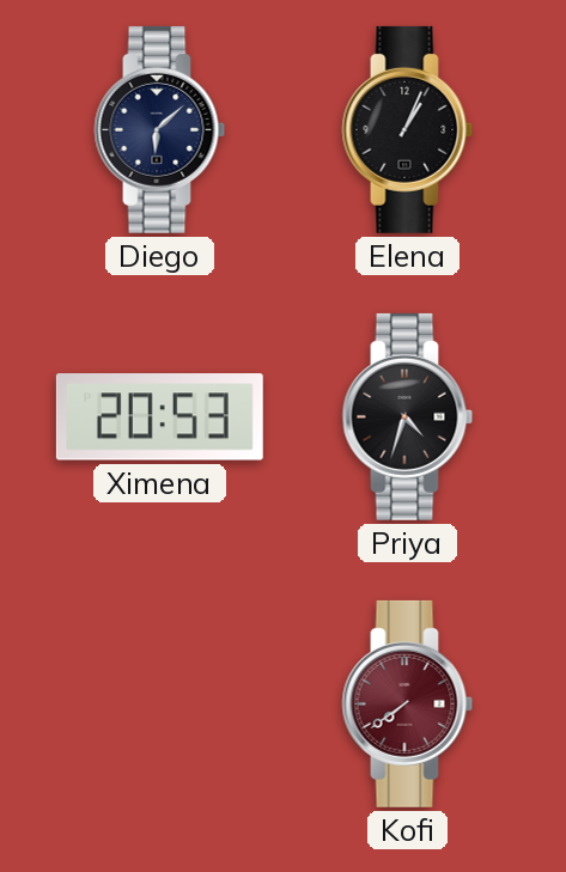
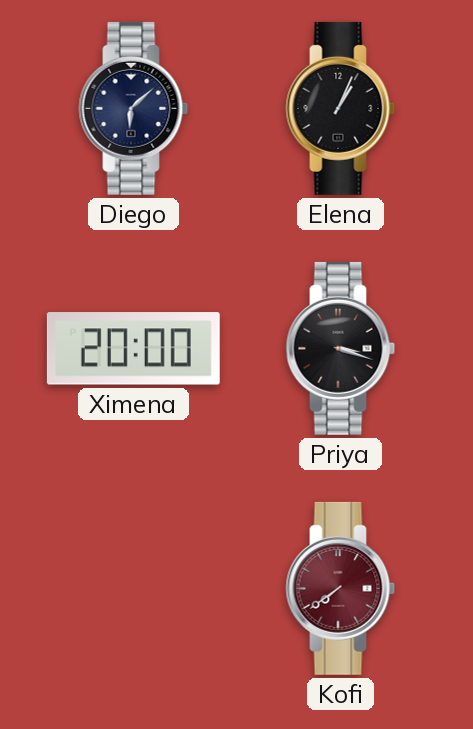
Ximena: 20:53 -> 20:00
Priya: 4:33 -> 3:18
